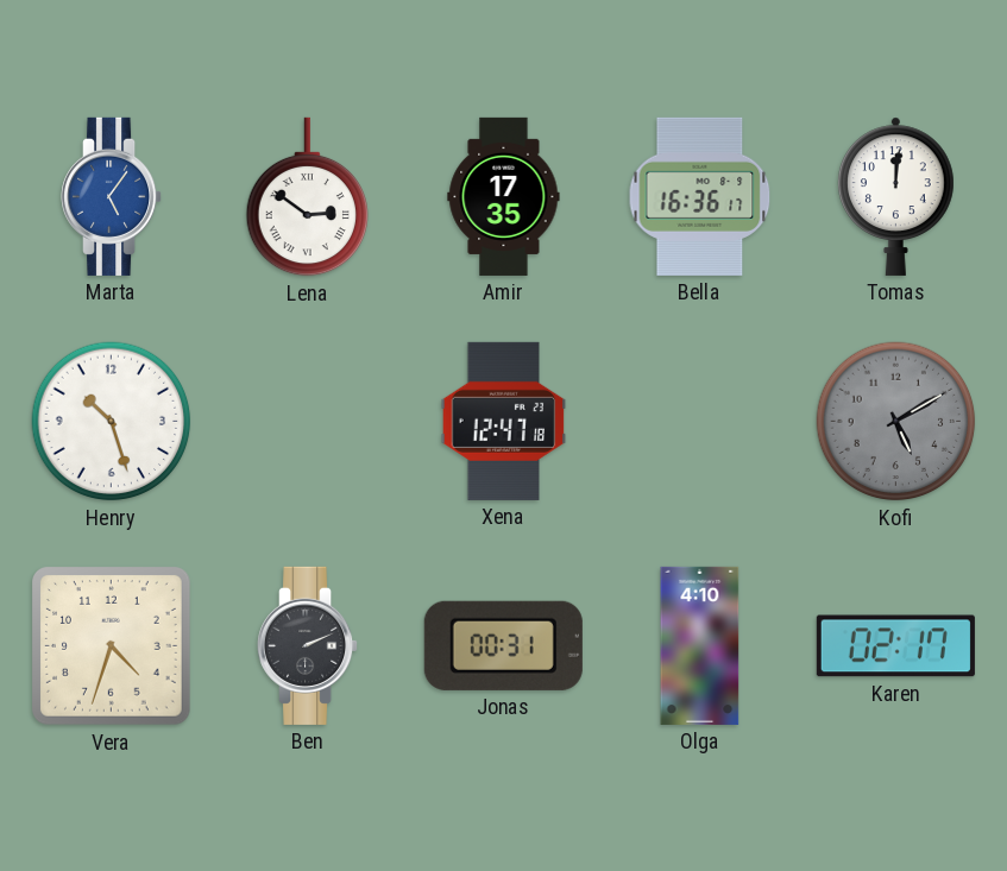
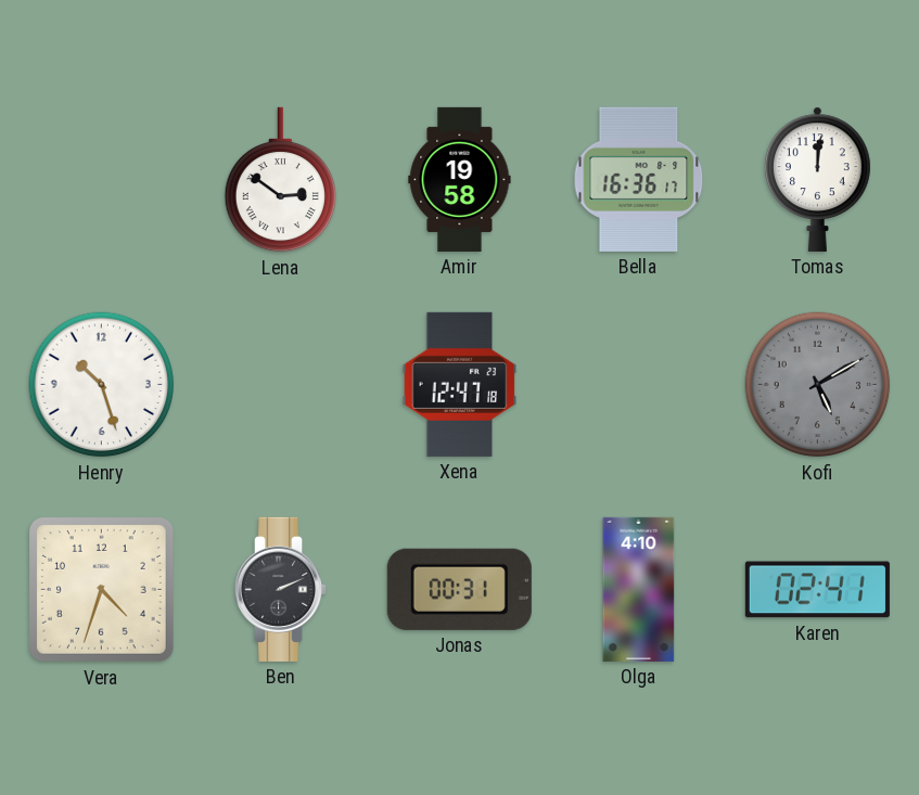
Marta: 5:06 -> none
Amir: 17:35 -> 19:58
Karen: 02:17 -> 02:41
